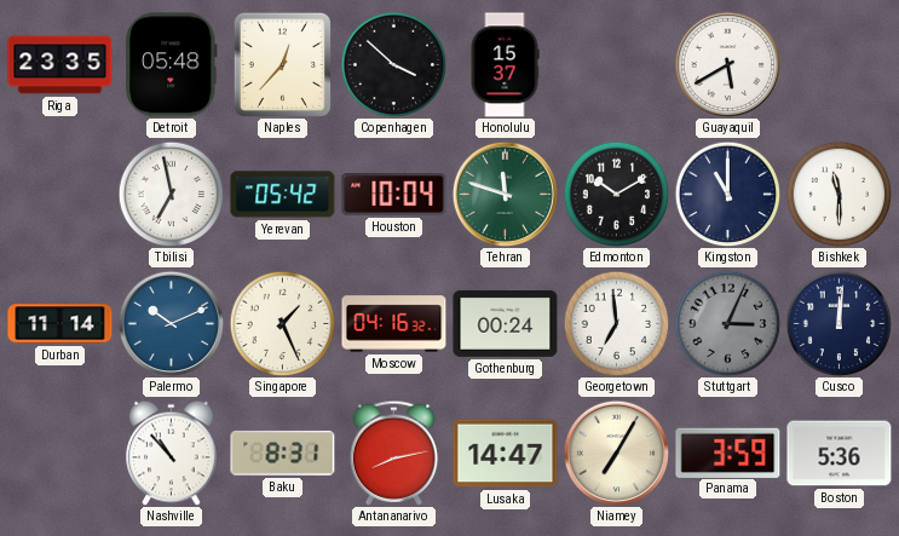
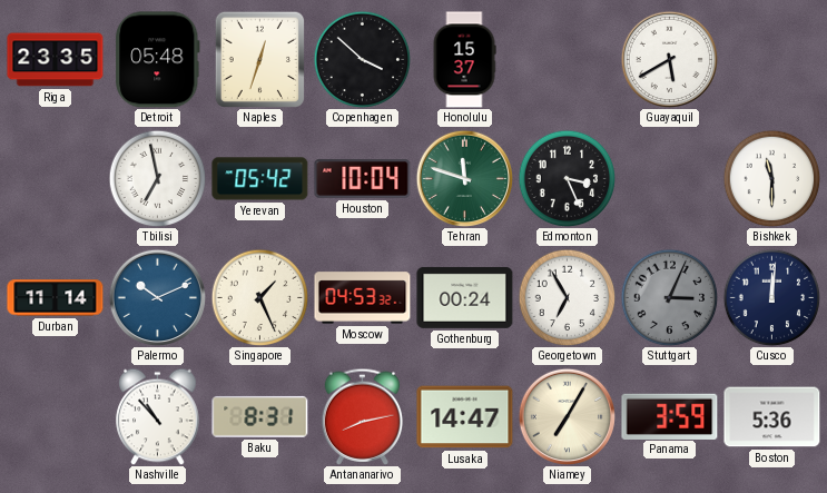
Naples: 12:37 -> 12:33
Edmonton: 10:10 -> 3:26
Kingston: 11:00 -> none
Moscow: 04:16 -> 04:53
Georgetown: 6:59 -> 6:55
